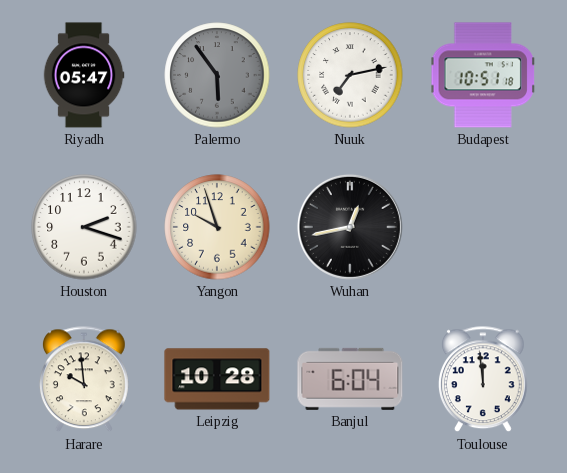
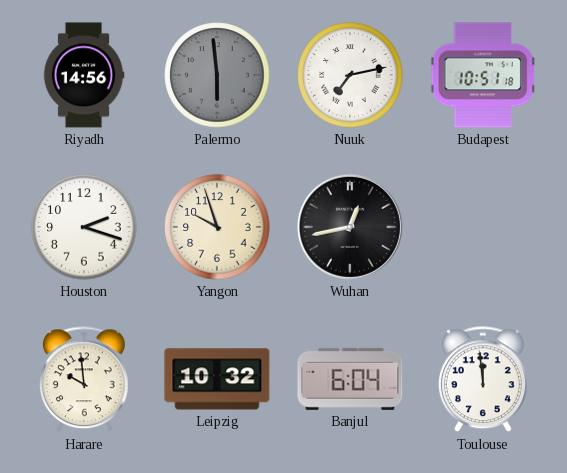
Riyadh: 05:47 -> 14:56
Palermo: 5:54 -> 5:59
Leipzig: 10:28 -> 10:32
